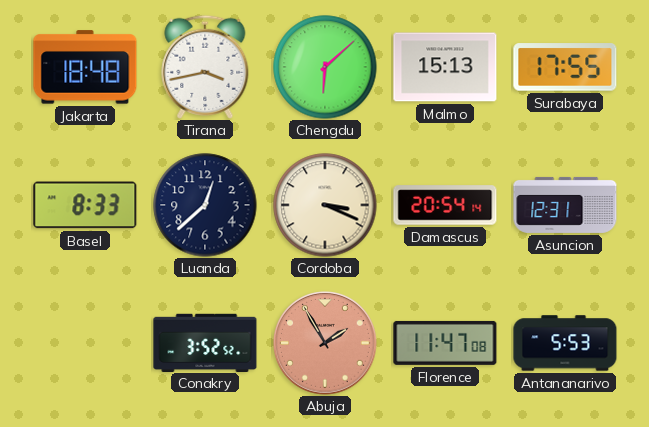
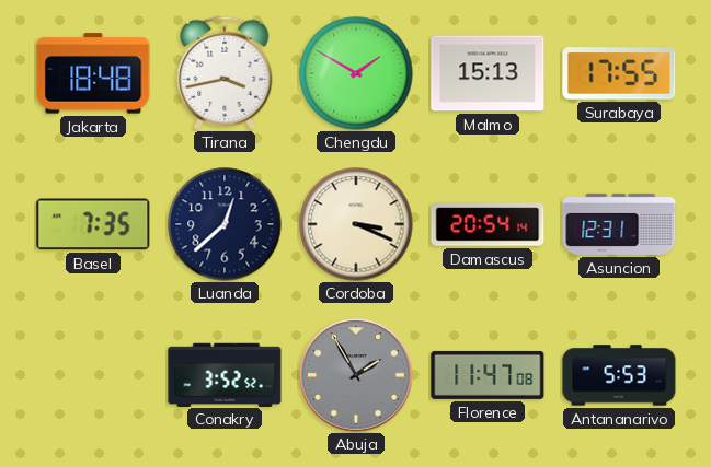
Chengdu: 6:08 -> 1:50
Basel: 8:33 -> 7:35
Abuja dial: salmon -> grey
